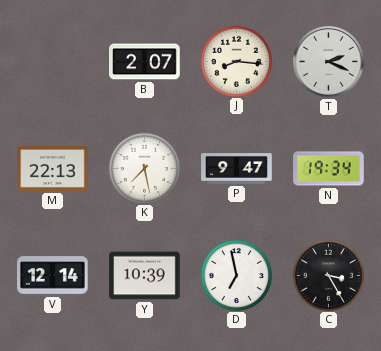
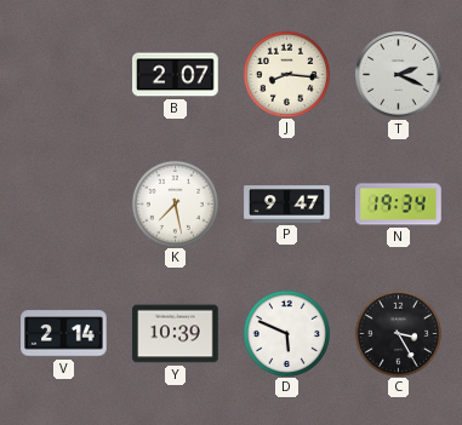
M: 22:13 -> none
V: 12:14 -> 2:14
D: 6:58 -> 5:49
